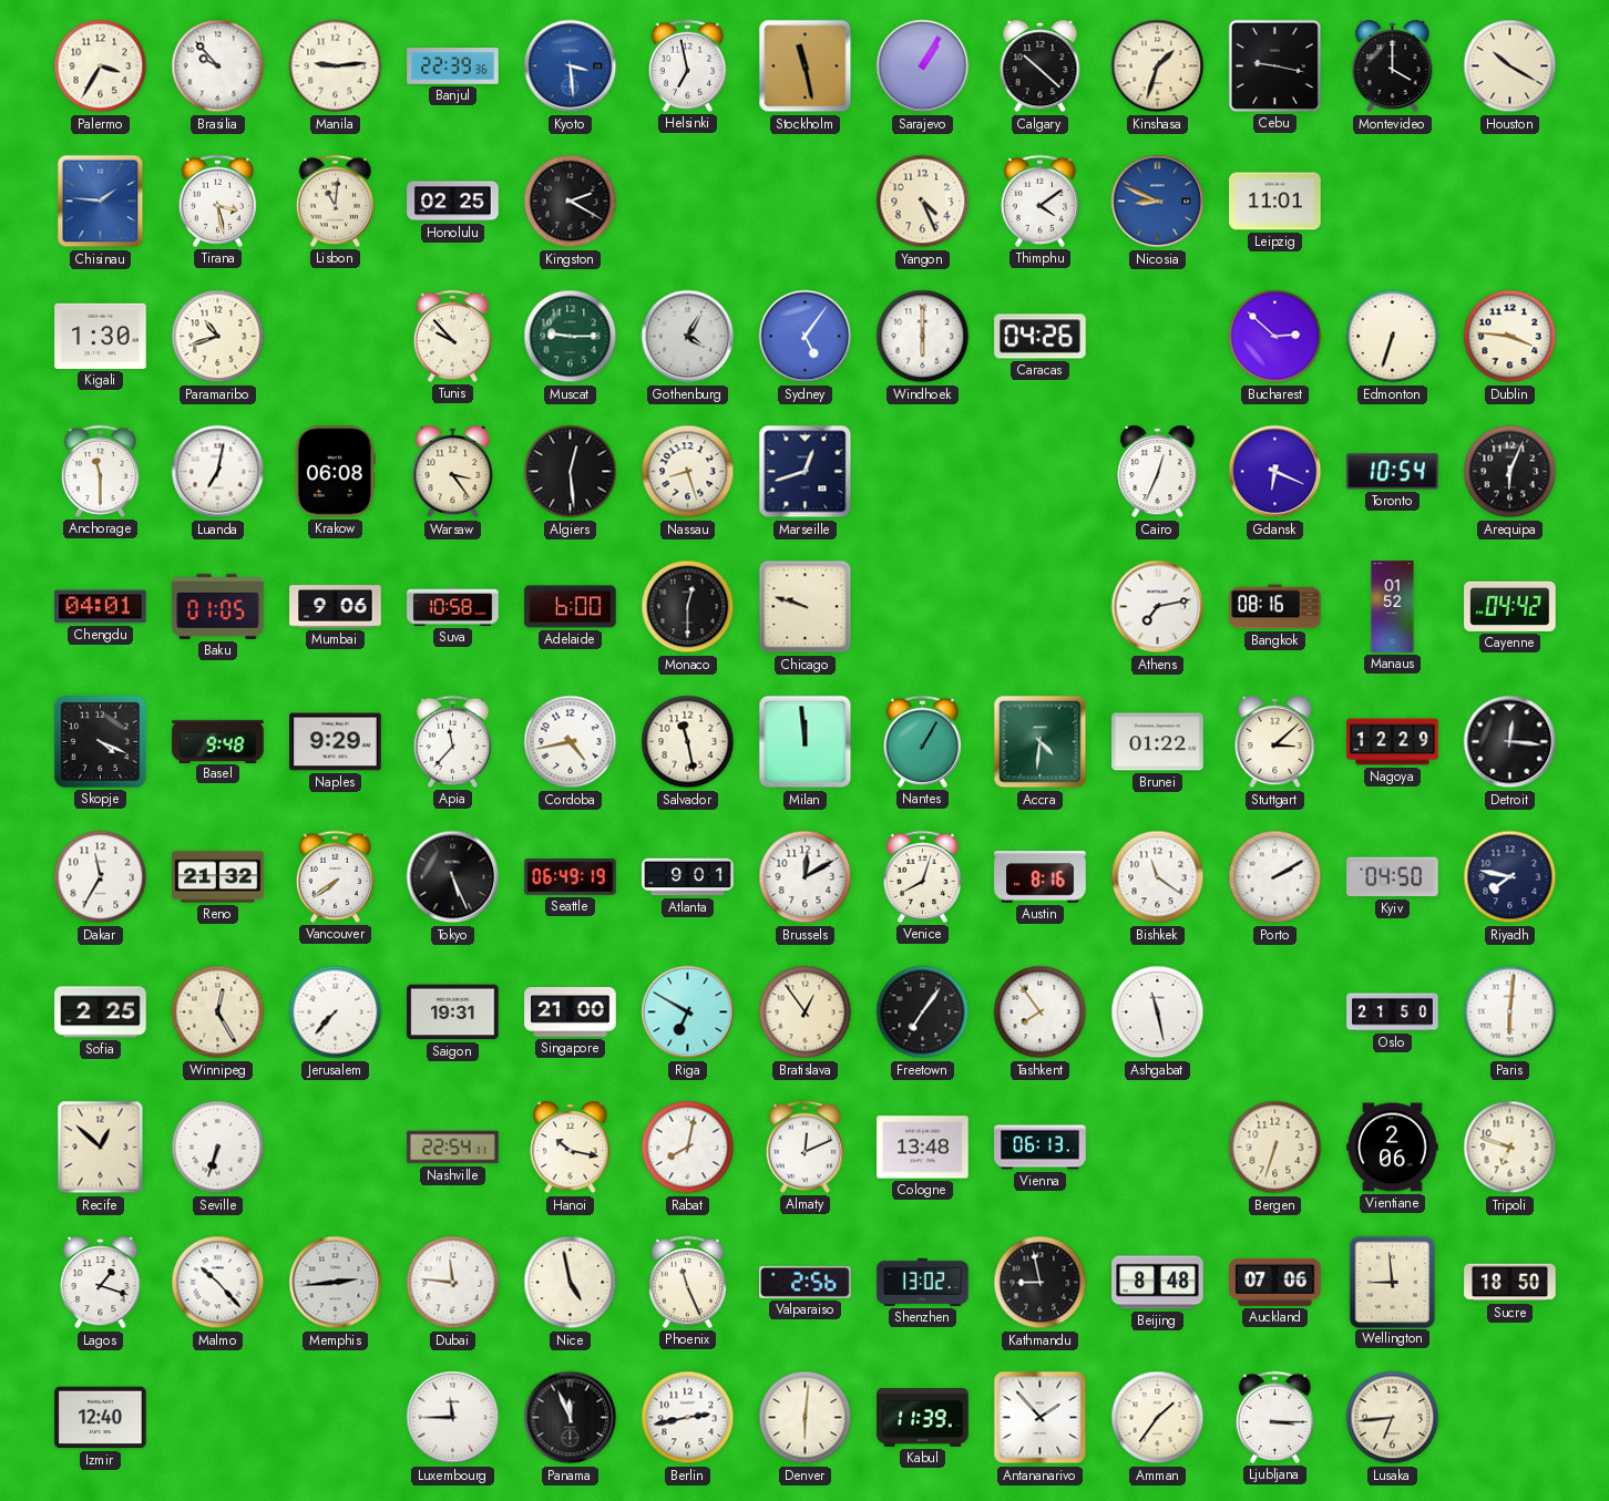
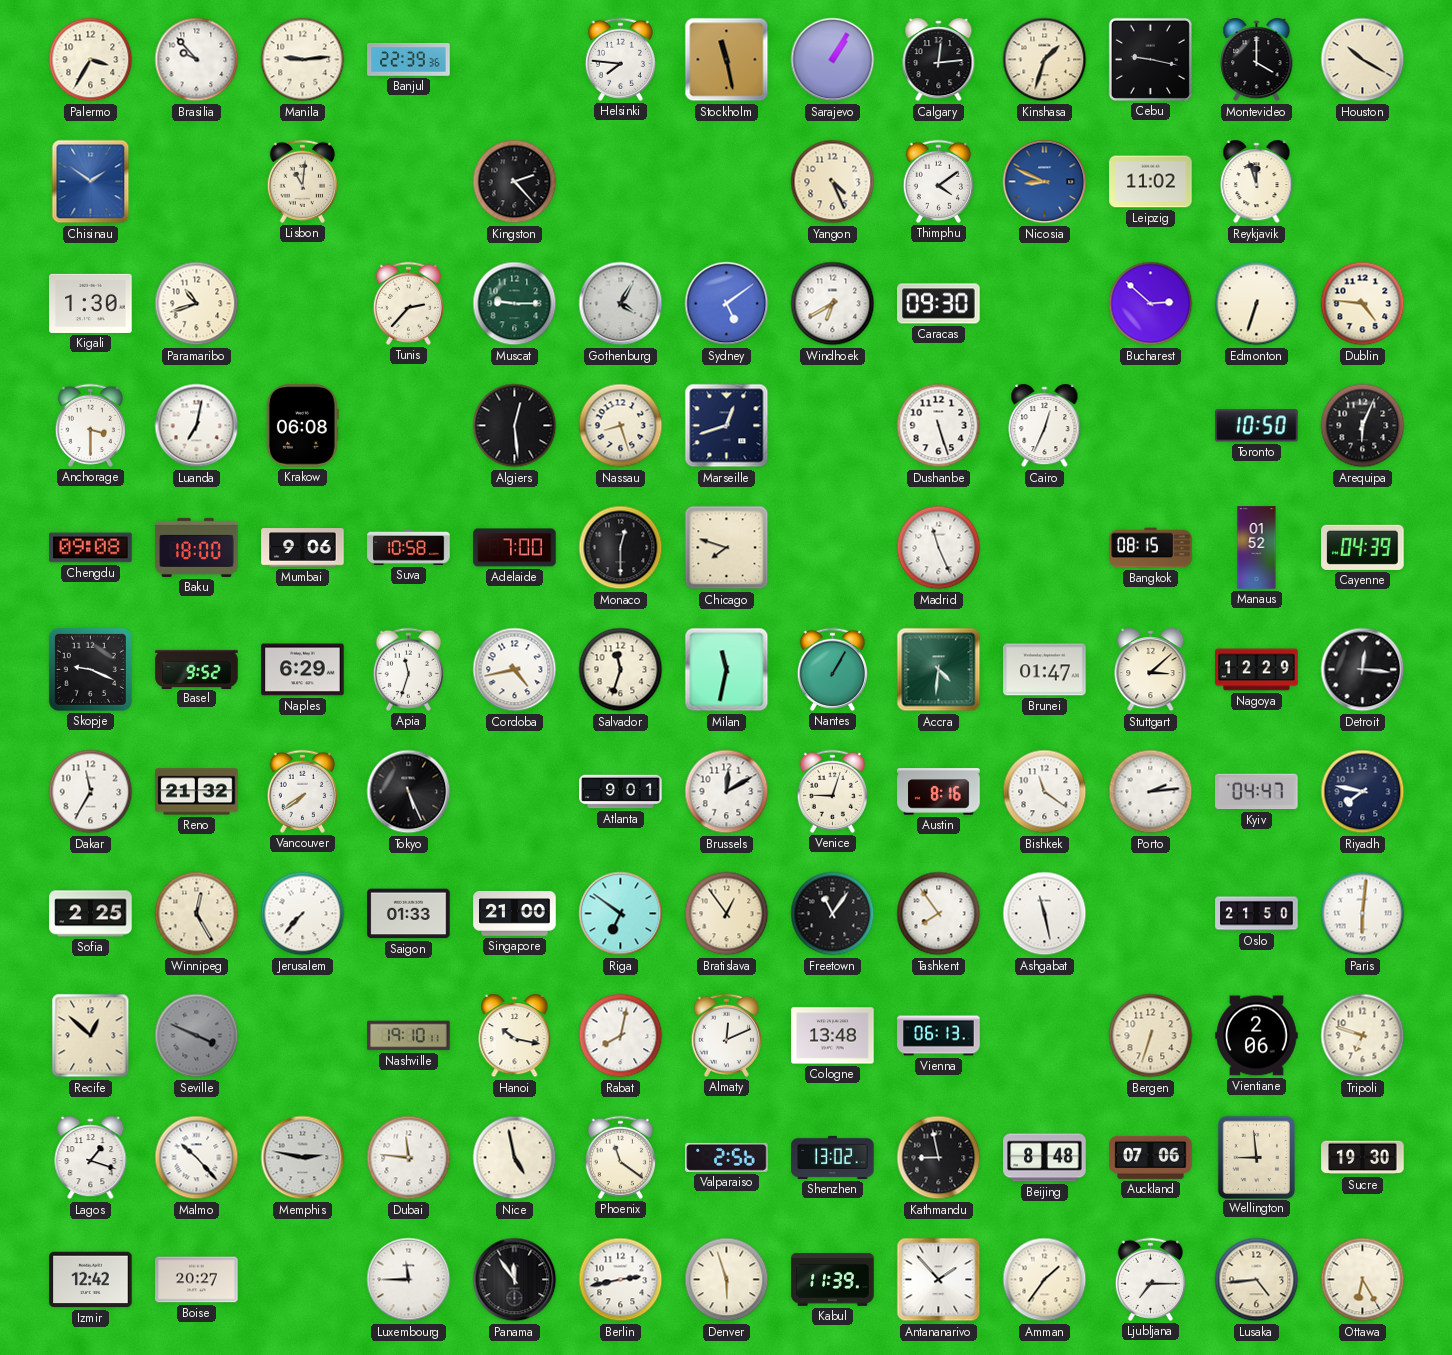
Kyoto: 3:29 -> none
Helsinki: 6:58 -> 7:46
Calgary: 10:22 -> 12:14
Chisinau: 1:46 -> 1:51
Tirana: 3:28 -> none
Honolulu: 02:25 -> none
Kingston: 2:20 -> 2:23
Leipzig: 11:01 -> 11:02
Reykjavik: none -> 11:57
Tunis: 9:53 -> 2:37
Sydney: 5:06 -> 5:09
Windhoek: 6:00 -> 6:40
Caracas: 04:26 -> 09:30
Dublin: 3:46 -> 4:46
Anchorage: 11:30 -> 3:30
Warsaw: 3:24 -> none
Dushanbe: none -> 5:27
Gdansk: 6:19 -> none
Toronto: 10:54 -> 10:50
Chengdu: 04:01 -> 09:08
Baku: 01:05 -> 18:00
Adelaide: 6:00 -> 7:00
Chicago: 9:48 -> 7:48
Madrid: none -> 11:26
Athens: 7:13 -> none
Bangkok: 08:16 -> 08:15
Cayenne: 04:42 -> 04:39
Skopje: 4:19 -> 9:19
Basel: 9:48 -> 9:52
Naples: 9:29 -> 6:29
Apia: 11:37 -> 11:33
Salvador: 11:28 -> 11:33
Milan: 11:59 -> 11:32
Brunei: 01:22 -> 01:47
Seattle: 06:49 -> none
Venice: 8:03 -> 9:03
Porto: 2:10 -> 2:14
Kyiv: 04:50 -> 04:47
Saigon: 19:31 -> 01:33
Riga: 6:50 -> 6:51
Freetown: 7:06 -> 11:06
Seville: 6:33 -> 3:49
Seville dial: white -> grey
Nashville: 22:54 -> 19:10
Memphis: 2:44 -> 2:47
Phoenix: 11:26 -> 11:21
Sucre: 18:50 -> 19:30
Izmir: 12:40 -> 12:42
Boise: none -> 20:27
Panama: 11:56 -> 11:54
Denver: 6:01 -> 5:57
Ljubljana: 3:15 -> 7:15
Lusaka: 6:44 -> 4:44
Ottawa: none -> 6:25
